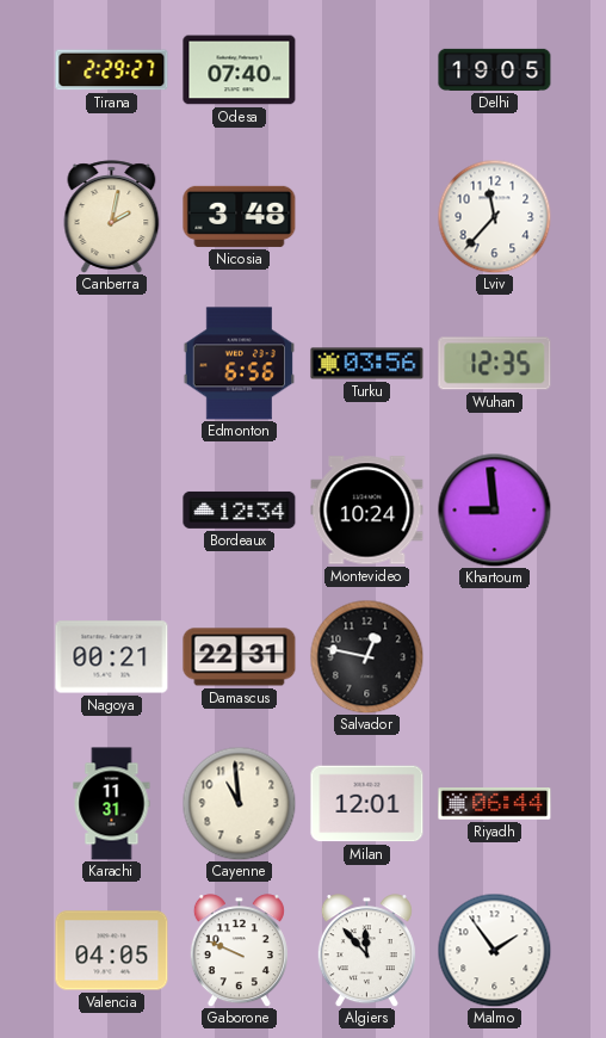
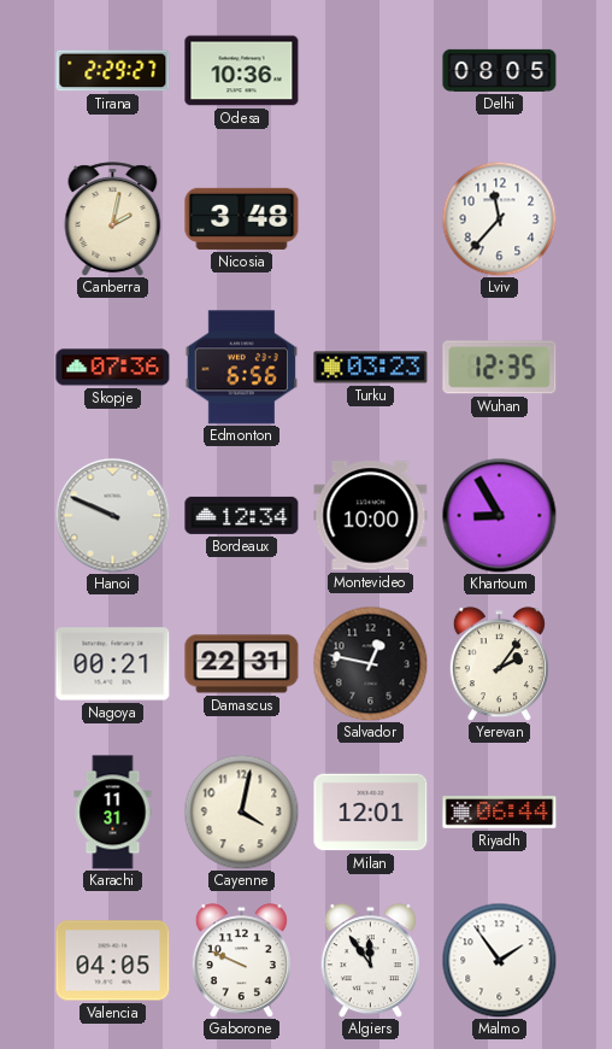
Odesa: 07:40 -> 10:36
Delhi: 19:05 -> 08:05
Skopje: none -> 07:36
Turku: 03:56 -> 03:23
Hanoi: none -> 9:49
Montevideo: 10:24 -> 10:00
Khartoum: 8:59 -> 8:55
Yerevan: none -> 2:06
Cayenne: 10:59 -> 4:02
Algiers: 11:53 -> 11:54
